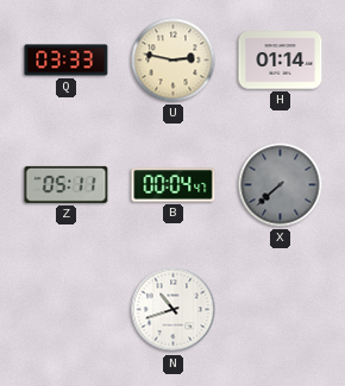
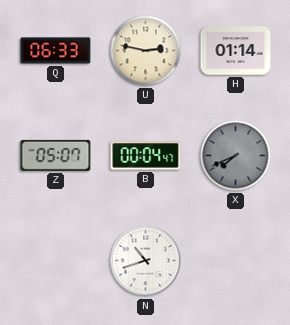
Q: 03:33 -> 06:33
Z: 05:11 -> 05:07
X: 7:38 -> 7:41
